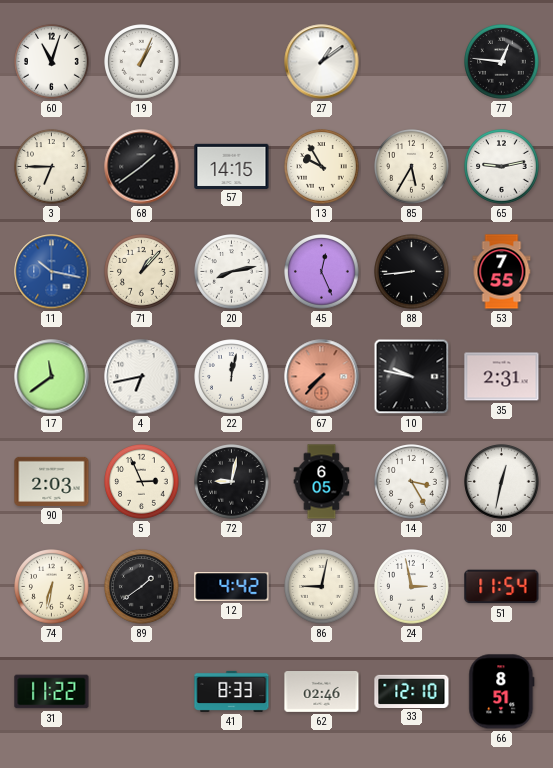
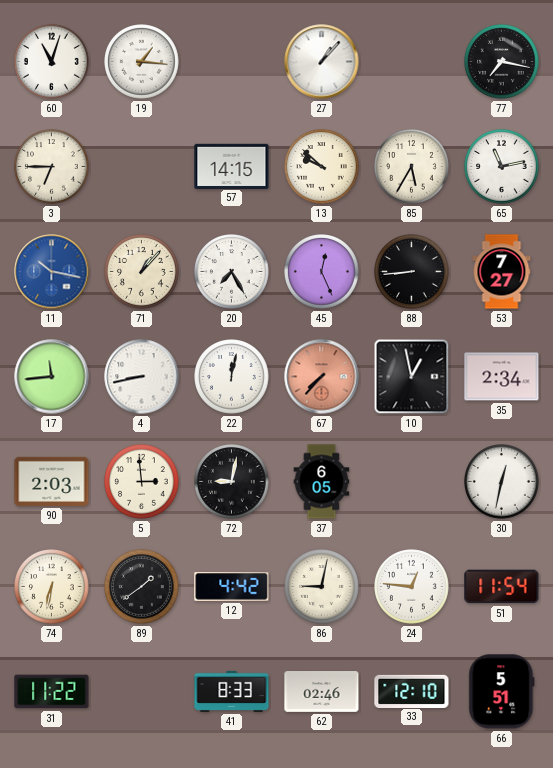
19: 1:04 -> 1:16
27: 1:09 -> 1:07
77: 12:46 -> 7:17
68: 1:39 -> none
13: 9:55 -> 9:52
65: 9:13 -> 11:13
20: 8:13 -> 7:25
53: 7:55 -> 7:27
17: 11:39 -> 11:44
4: 6:43 -> 8:43
10: 9:47 -> 12:58
35: 2:31 -> 2:34
5: 2:56 -> 2:59
14: 3:25 -> none
24: 2:58 -> 12:46
66: 8:51 -> 5:51
